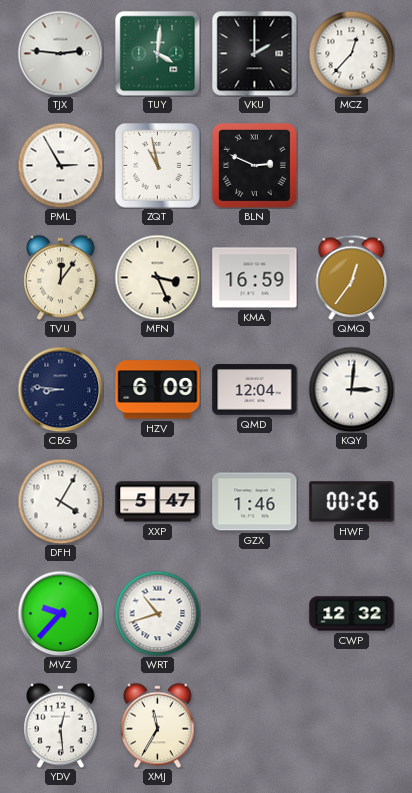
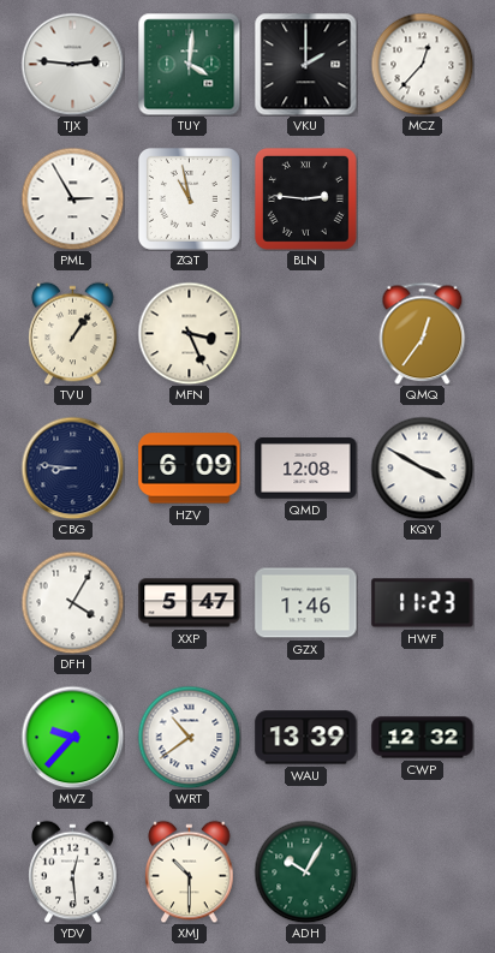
BLN: 2:49 -> 2:46
TVU: 12:06 -> 1:06
KMA: 16:59 -> none
QMD: 12:04 -> 12:08
KQY: 3:01 -> 3:50
HWF: 00:26 -> 11:23
WRT: 10:42 -> 10:39
WAU: none -> 13:39
XMJ: 11:35 -> 10:30
ADH: none -> 10:05
